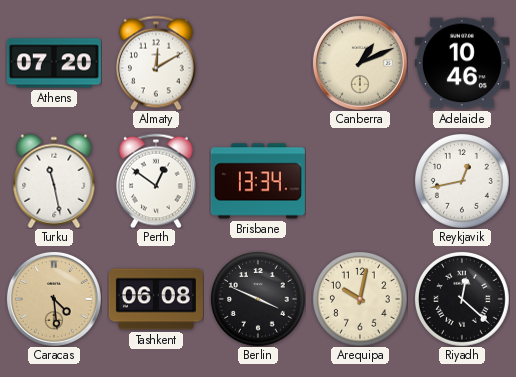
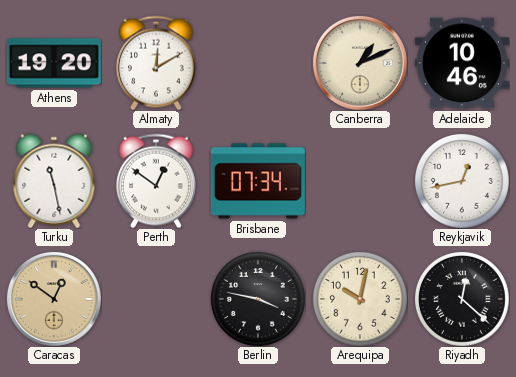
Athens: 07:20 -> 19:20
Brisbane: 13:34 -> 07:34
Caracas: 4:29 -> 12:51
Tashkent: 06:08 -> none
Berlin: 3:49 -> 3:47
